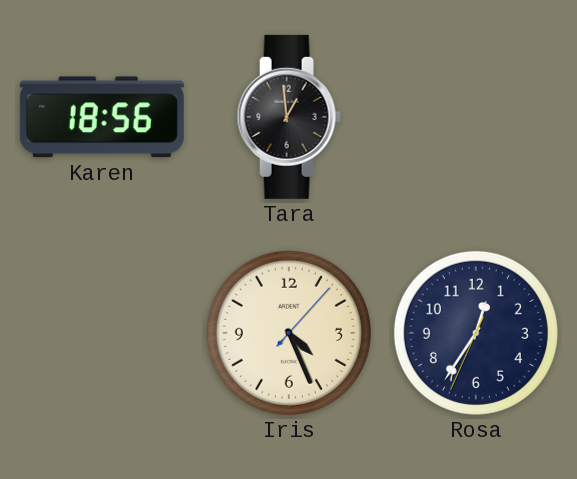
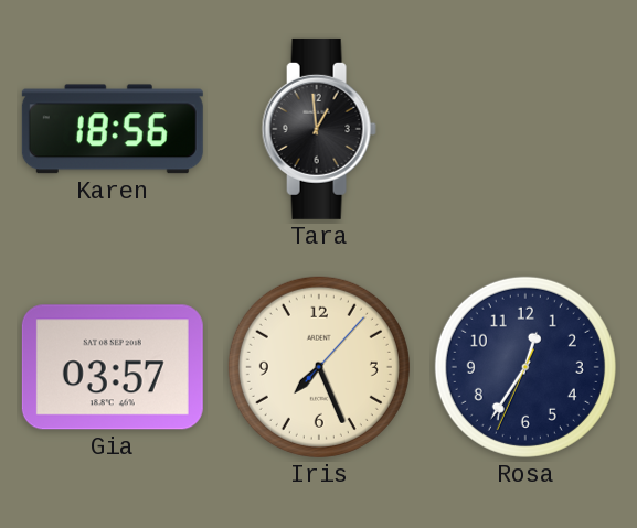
Gia: none -> 03:57
Iris: 4:26 -> 7:26
